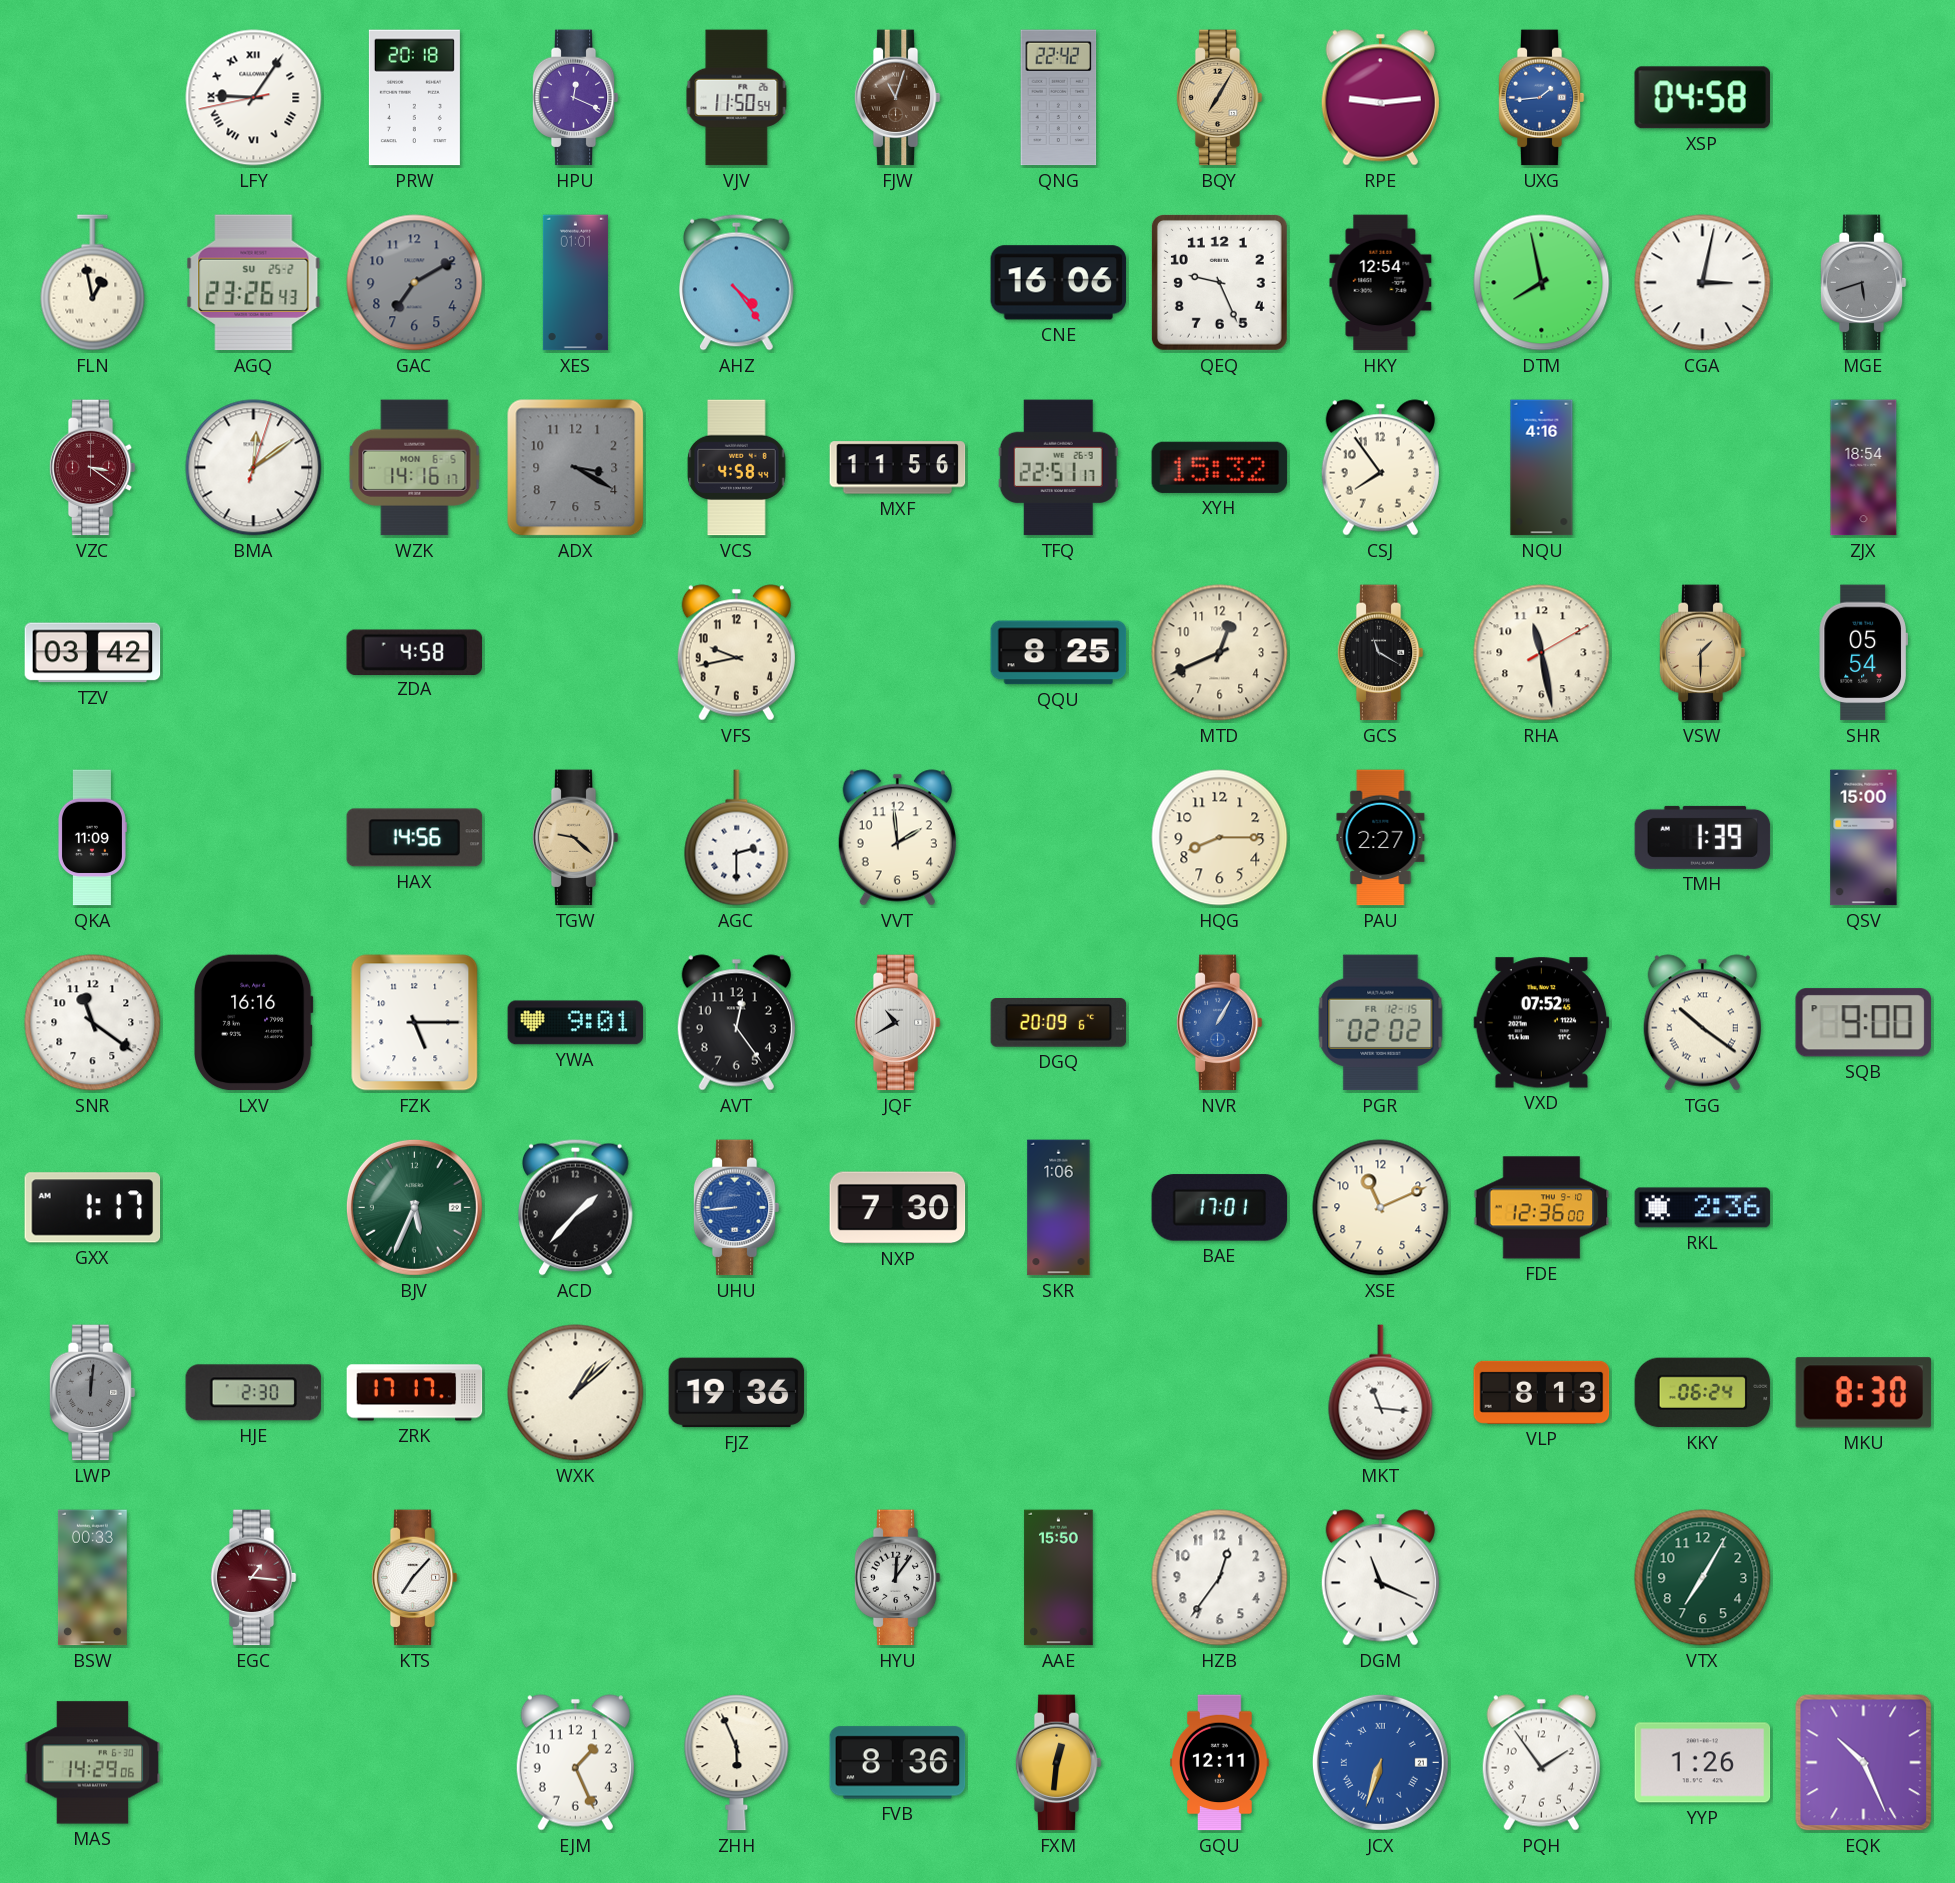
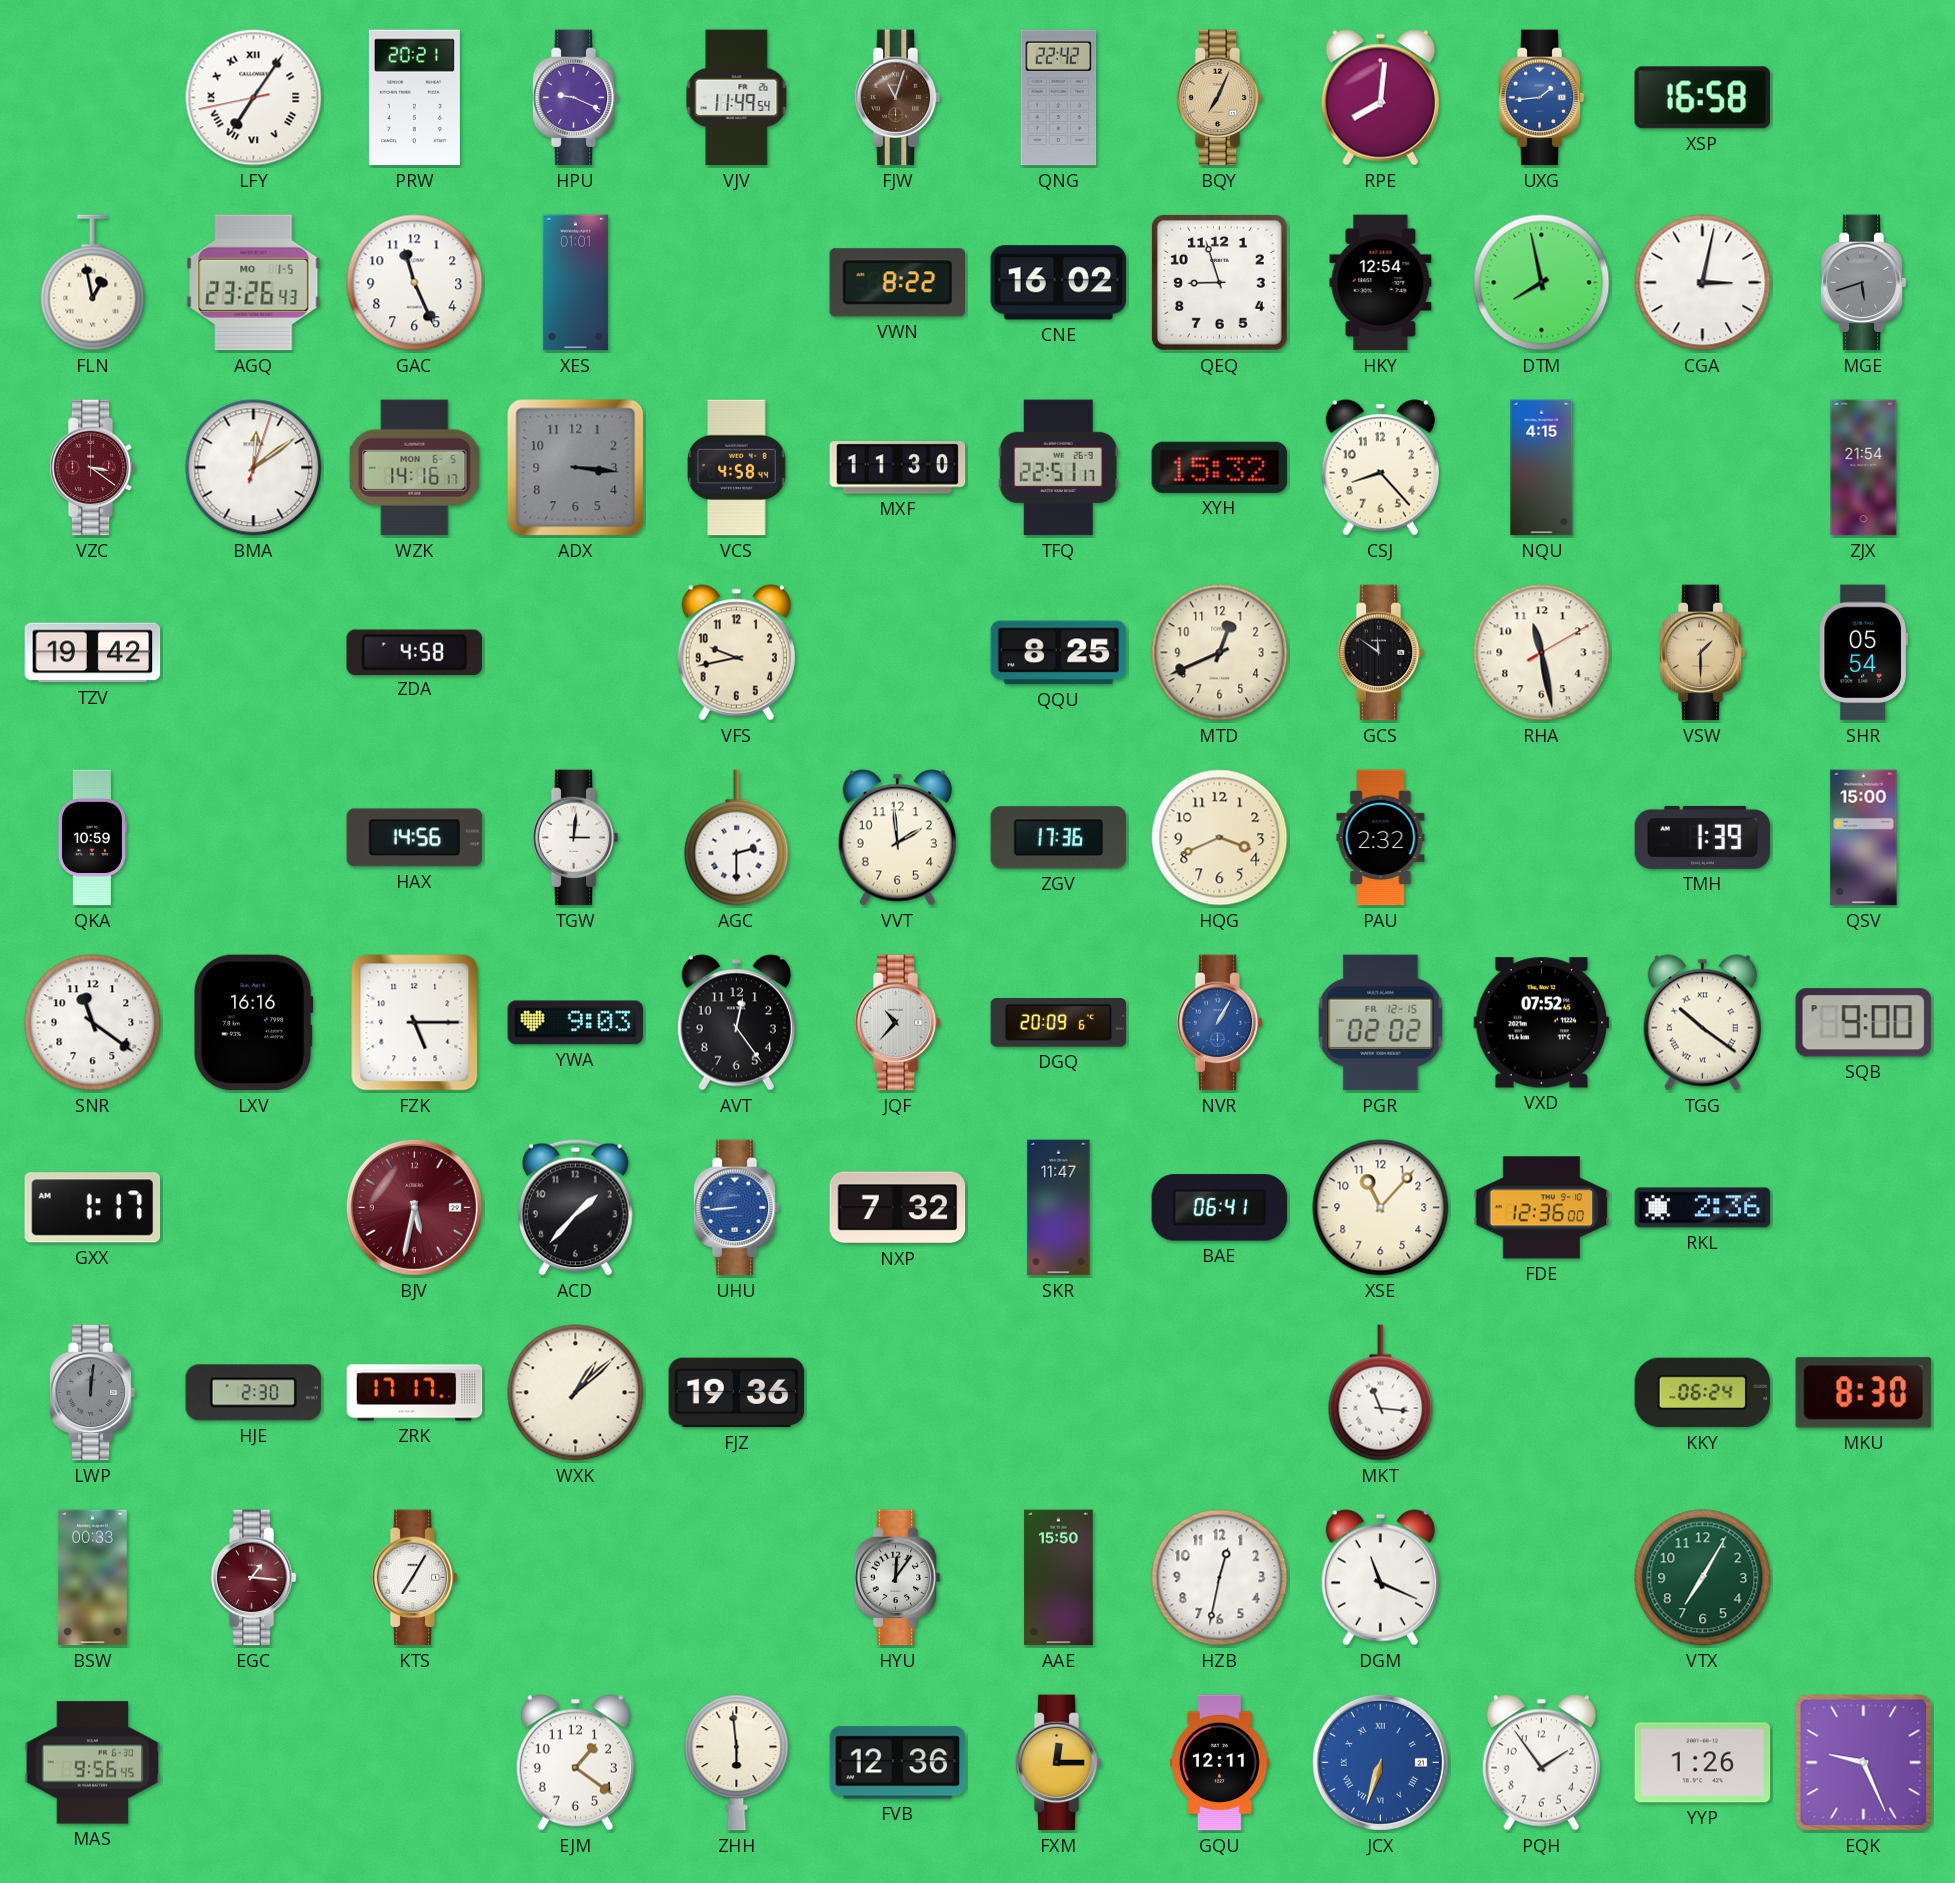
LFY: 9:05 -> 7:05
PRW: 20:18 -> 20:21
HPU: 12:19 -> 9:19
VJV: 11:50 -> 11:49
BQY: 7:05 -> 7:04
RPE: 9:14 -> 8:01
XSP: 04:58 -> 16:58
AGQ date: SU 25-2 -> MO 1-5
GAC: 7:10 -> 11:26
GAC dial: grey -> white
AHZ: 4:24 -> none
VWN: none -> 8:22
CNE: 16:06 -> 16:02
QEQ: 9:26 -> 8:57
ADX: 3:20 -> 3:16
MXF: 11:56 -> 11:30
CSJ: 7:54 -> 8:23
NQU: 4:16 -> 4:15
ZJX: 18:54 -> 21:54
TZV: 03:42 -> 19:42
GCS: 11:20 -> 11:51
QKA: 11:09 -> 10:59
TGW: 9:22 -> 3:01
TGW dial: champagne -> white
ZGV: none -> 17:36
HQG: 8:15 -> 3:41
PAU: 2:27 -> 2:32
YWA: 9:01 -> 9:03
JQF: 10:40 -> 10:37
BJV: 5:34 -> 5:32
BJV dial: green -> burgundy
NXP: 7:30 -> 7:32
SKR: 1:06 -> 11:47
BAE: 17:01 -> 06:41
XSE: 11:11 -> 11:07
VLP: 8:13 -> none
KTS: 7:07 -> 7:05
HZB: 12:36 -> 12:32
MAS: 14:29 -> 9:56
EJM: 1:26 -> 1:21
ZHH: 5:56 -> 5:59
FVB: 8:36 -> 12:36
FXM: 12:31 -> 12:15
EQK: 10:26 -> 9:26
